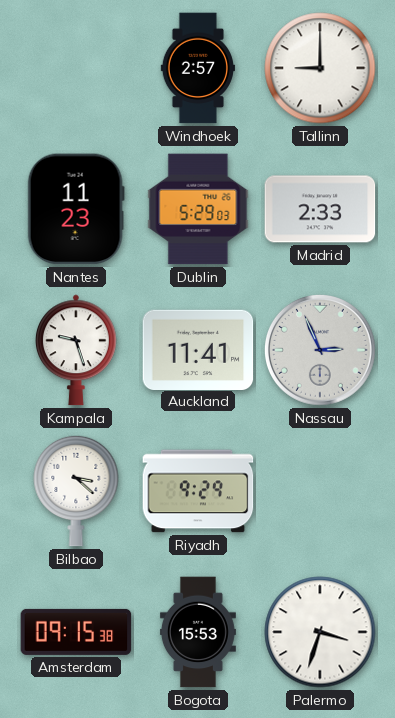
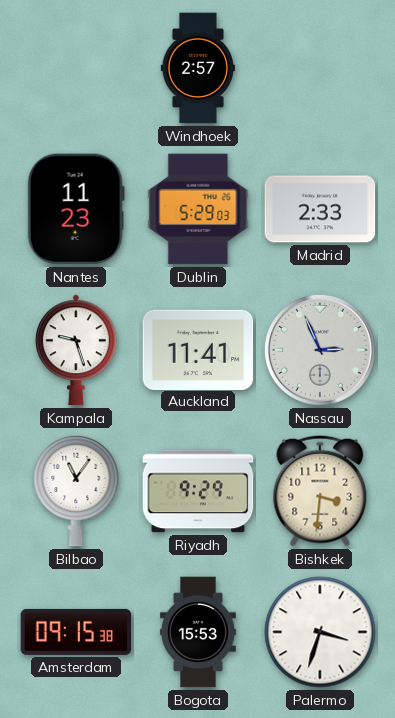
Tallinn: 9:00 -> none
Bilbao: 3:22 -> 11:06
Bishkek: none -> 3:31
